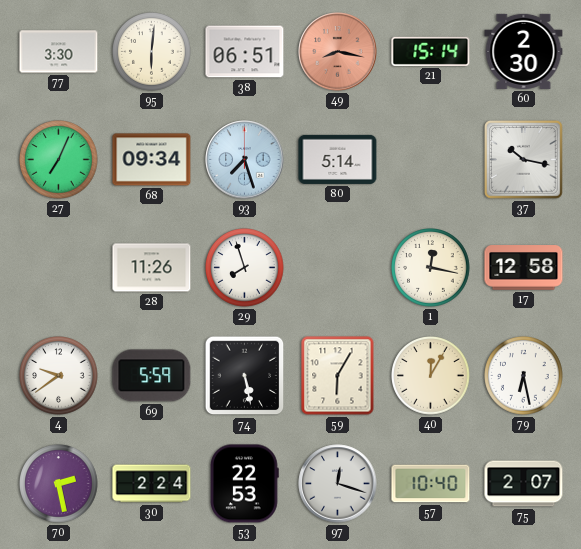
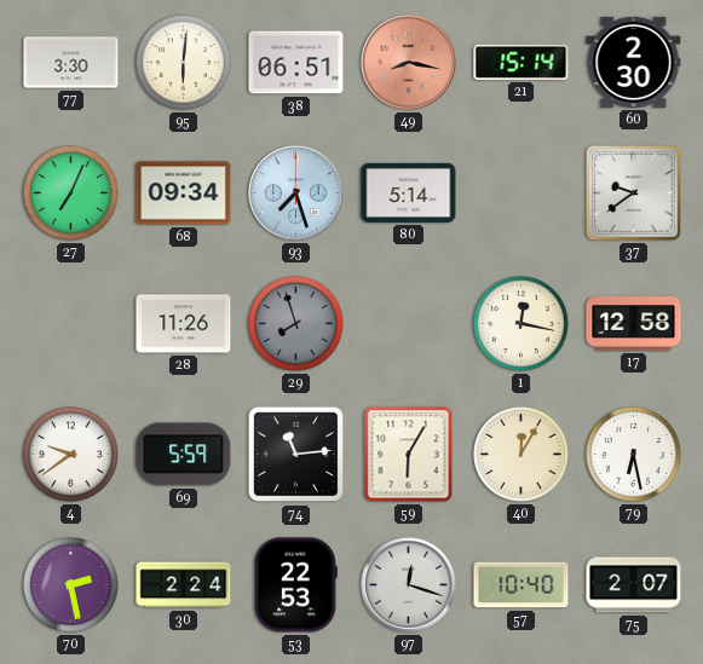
37: 10:17 -> 9:39
29 dial: white -> grey
74: 5:28 -> 11:14
